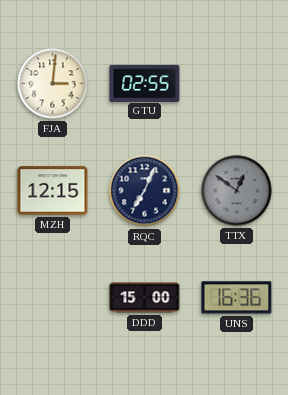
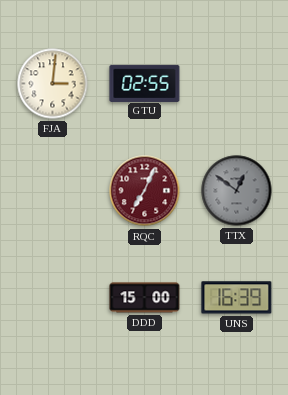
MZH: 12:15 -> none
RQC dial: navy -> burgundy
UNS: 16:36 -> 16:39
